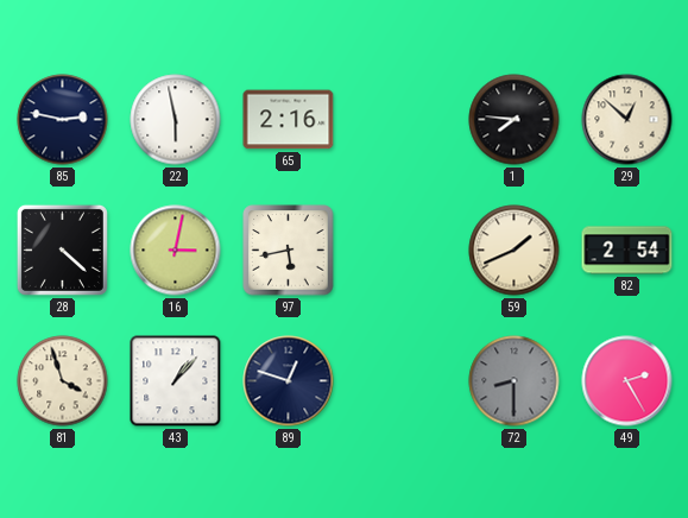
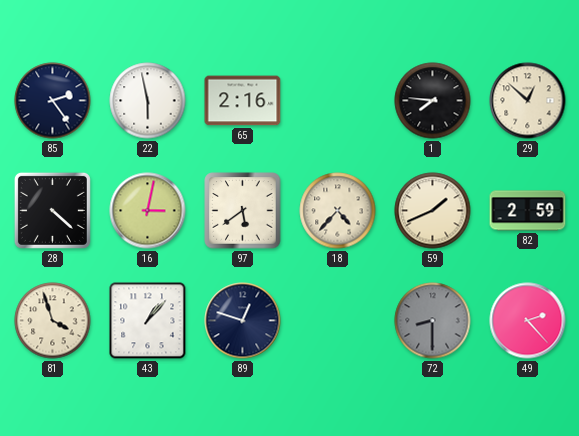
85: 2:47 -> 2:24
97: 5:43 -> 5:39
18: none -> 4:37
82: 2:54 -> 2:59
49: 2:25 -> 2:23
